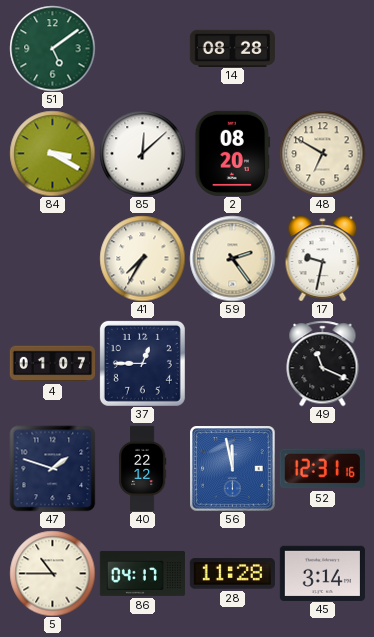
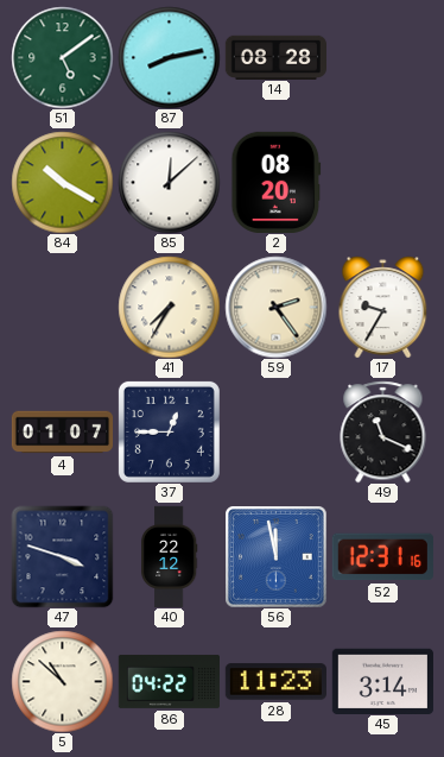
87: none -> 8:13
84: 3:20 -> 10:20
48: 6:50 -> none
17: 9:32 -> 9:35
47: 1:48 -> 3:48
5: 10:45 -> 10:52
86: 04:17 -> 04:22
28: 11:28 -> 11:23
